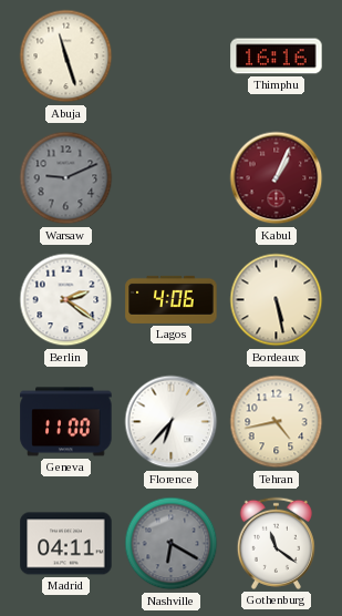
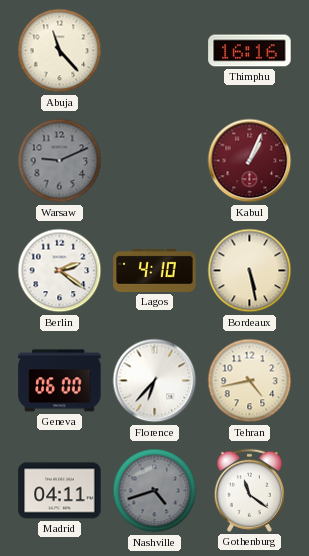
Abuja: 11:27 -> 11:23
Lagos: 4:06 -> 4:10
Geneva: 11:00 -> 06:00
Nashville: 6:20 -> 4:42
